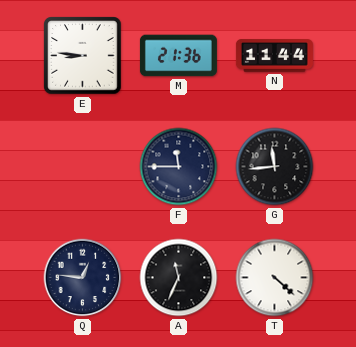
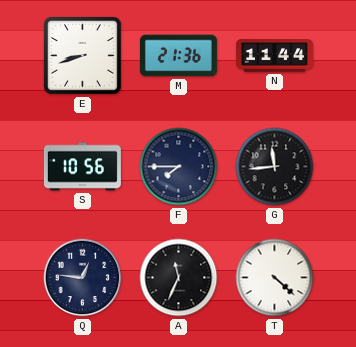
E: 8:46 -> 8:42
S: none -> 10:56
F: 11:45 -> 7:45
